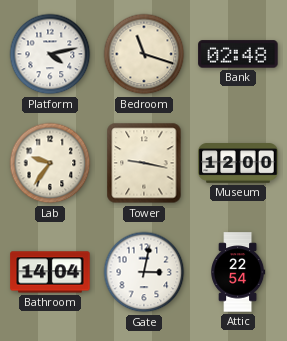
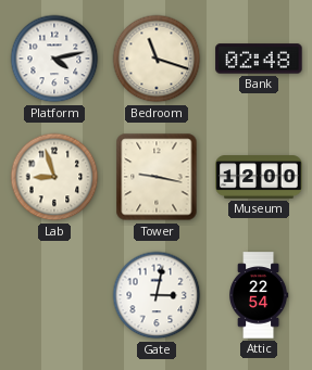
Lab: 9:36 -> 8:57
Bathroom: 14:04 -> none
